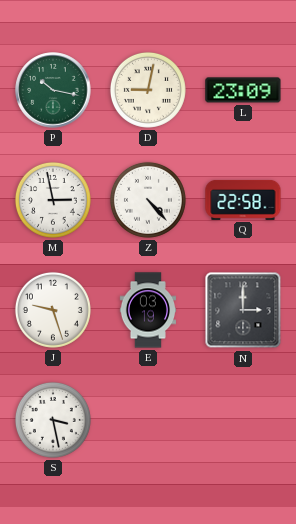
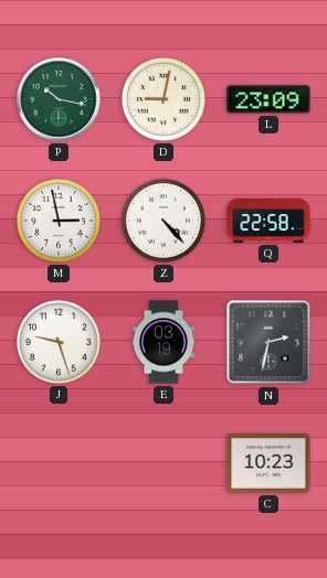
N: 3:00 -> 2:32
S: 3:28 -> none
C: none -> 10:23
